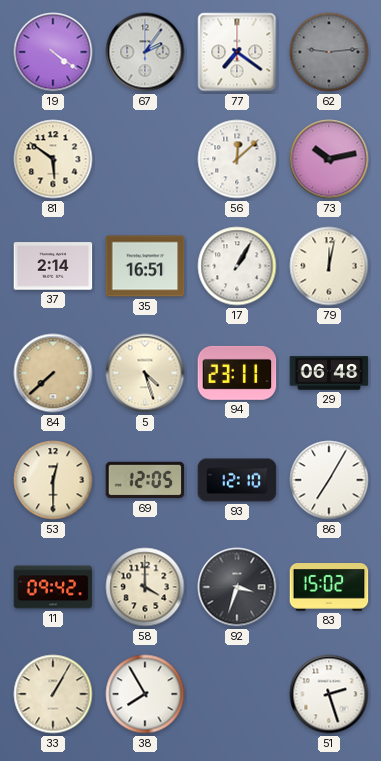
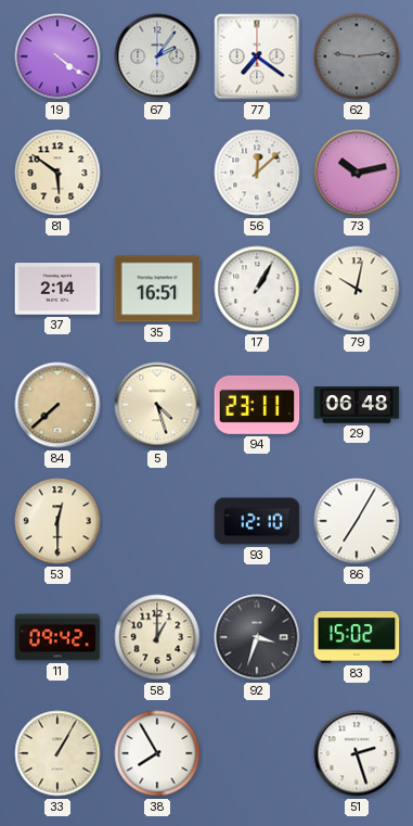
79: 12:02 -> 10:02
69: 12:05 -> none
58: 4:00 -> 1:00
